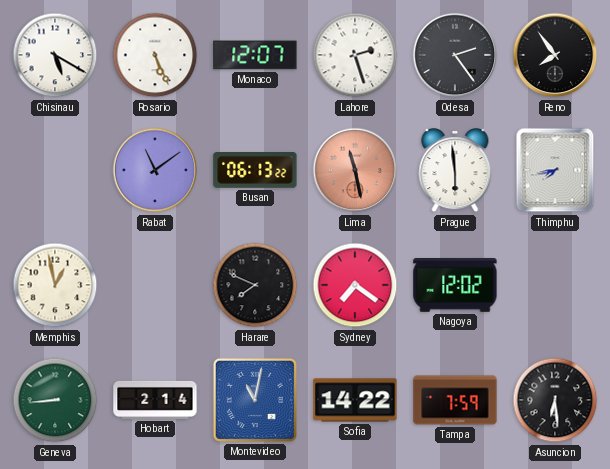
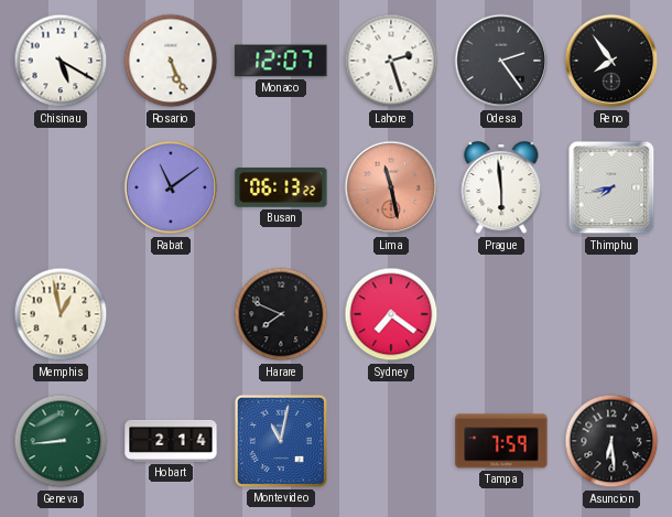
Nagoya: 12:02 -> none
Sofia: 14:22 -> none
